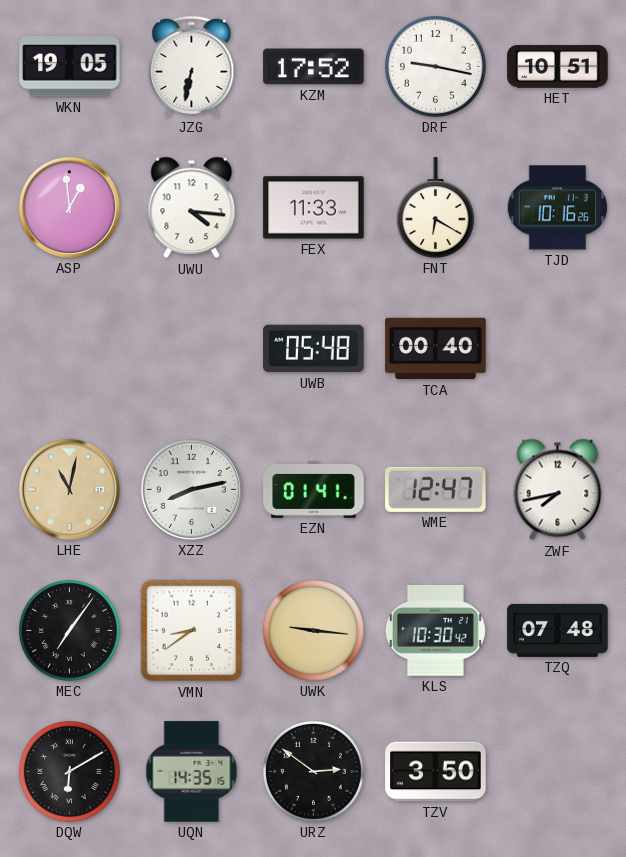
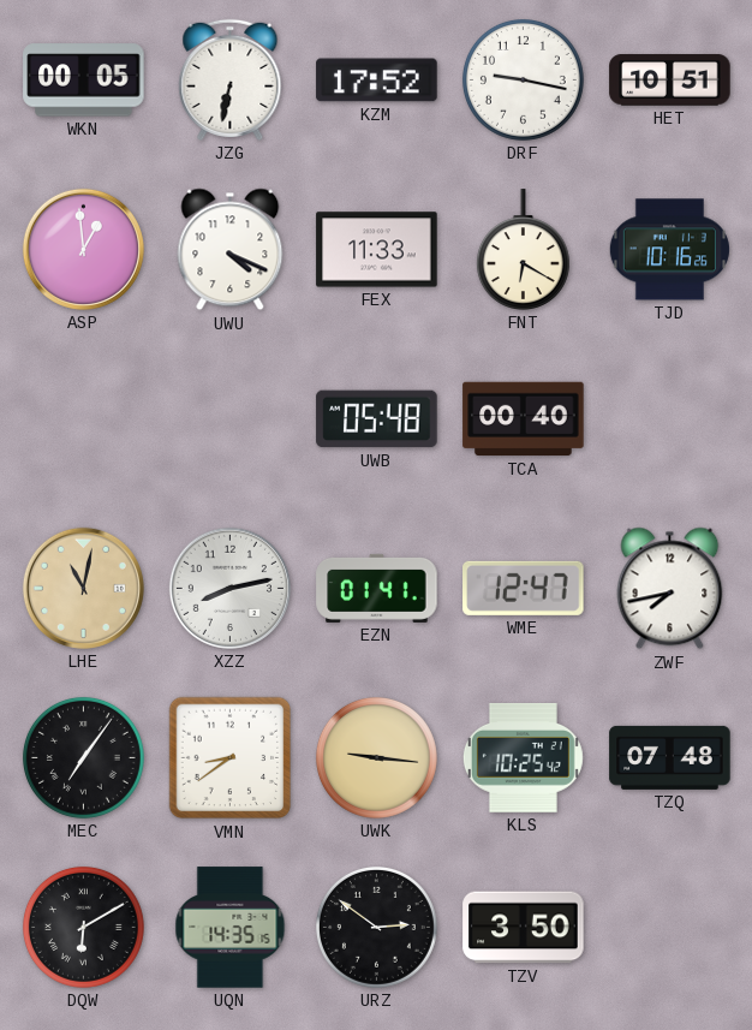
WKN: 19:05 -> 00:05
UWU: 4:16 -> 4:19
KLS: 10:30 -> 10:25
